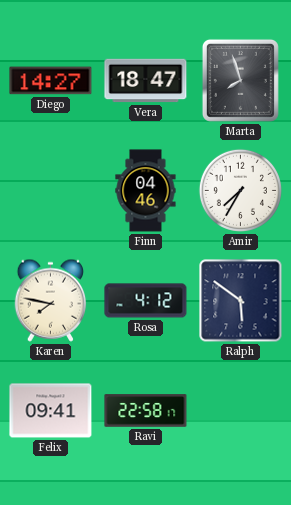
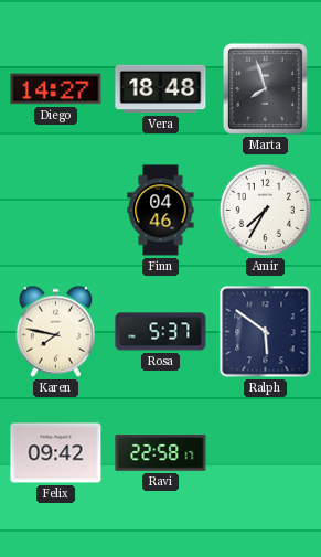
Vera: 18:47 -> 18:48
Rosa: 4:12 -> 5:37
Felix: 09:41 -> 09:42
